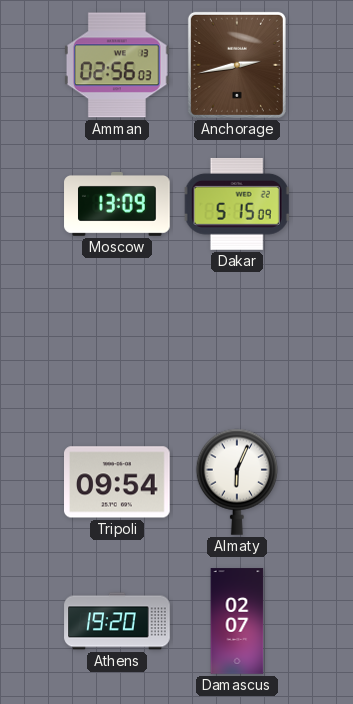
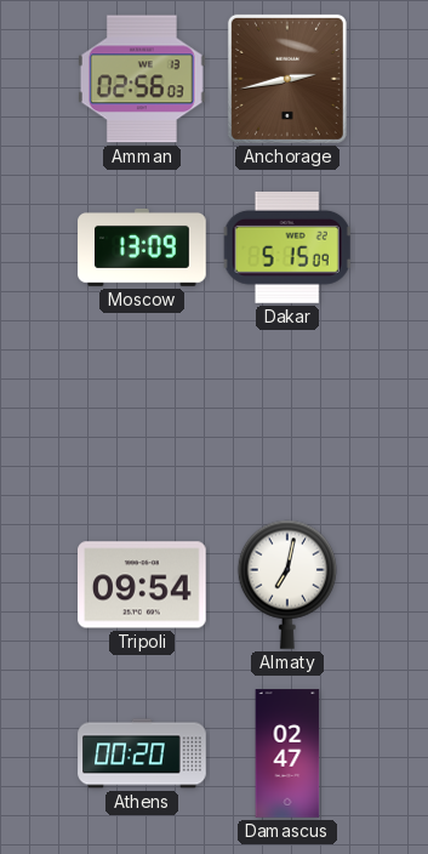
Almaty: 6:04 -> 7:02
Athens: 19:20 -> 00:20
Damascus: 02:07 -> 02:47
